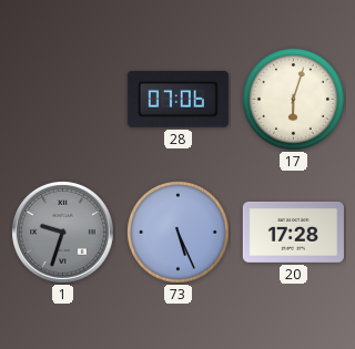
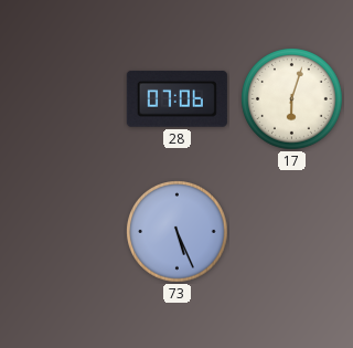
1: 9:33 -> none
20: 17:28 -> none
